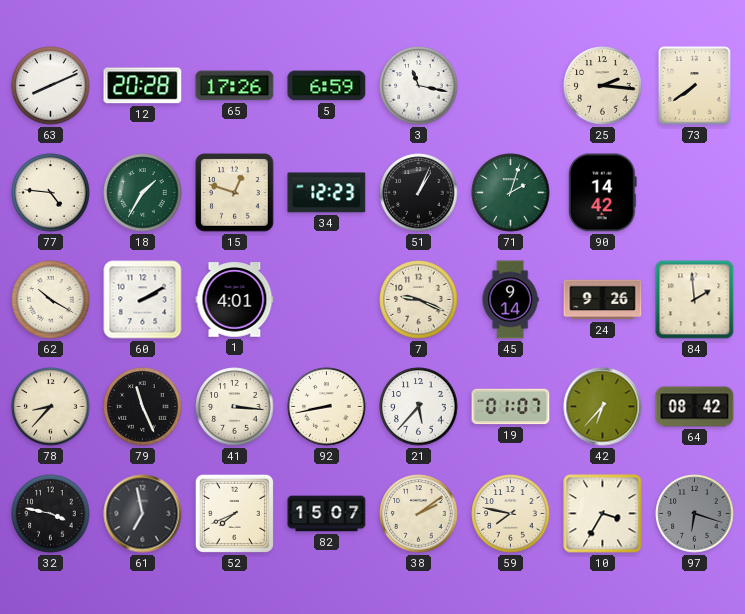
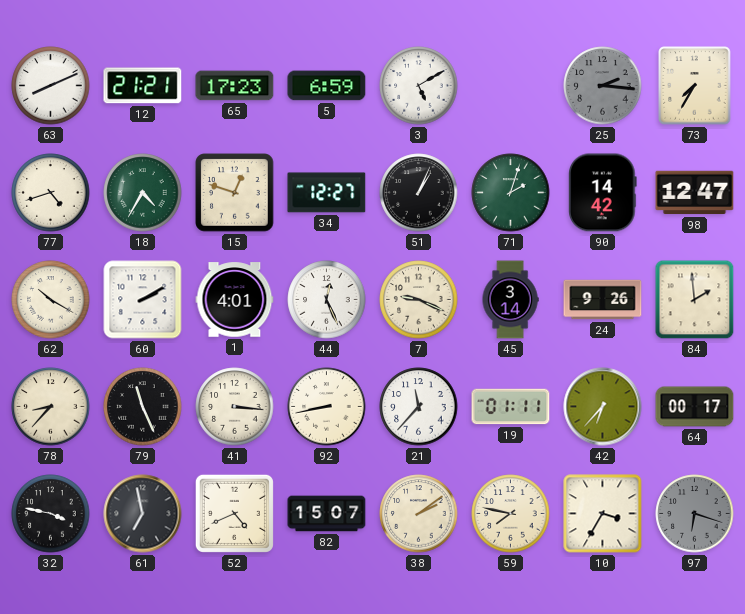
12: 20:28 -> 21:21
65: 17:26 -> 17:23
3: 11:17 -> 5:10
25 dial: cream -> grey
73: 7:39 -> 7:35
77: 4:46 -> 4:42
18: 1:35 -> 4:35
34: 12:23 -> 12:27
98: none -> 12:47
44: none -> 12:26
45: 9:14 -> 3:14
21: 5:37 -> 11:37
19: 01:07 -> 01:11
64: 08:42 -> 00:17
52: 7:41 -> 4:41
